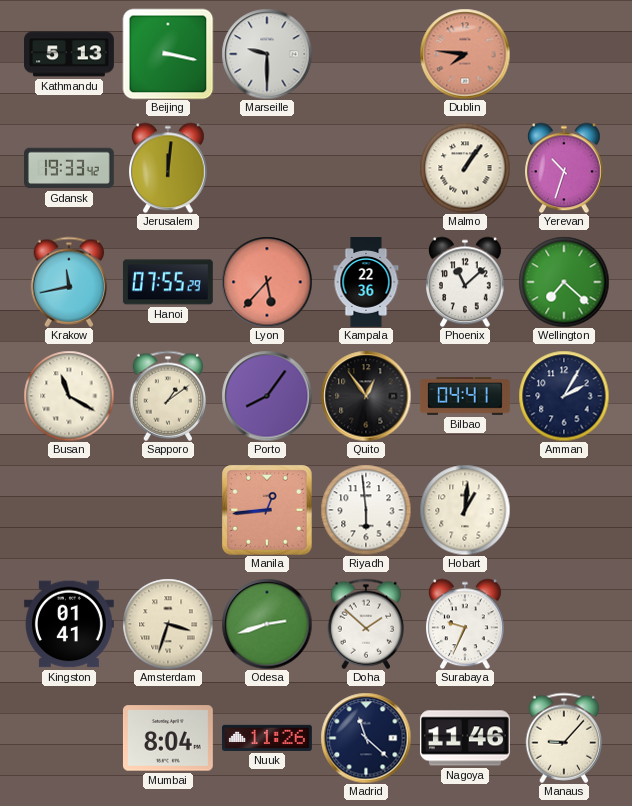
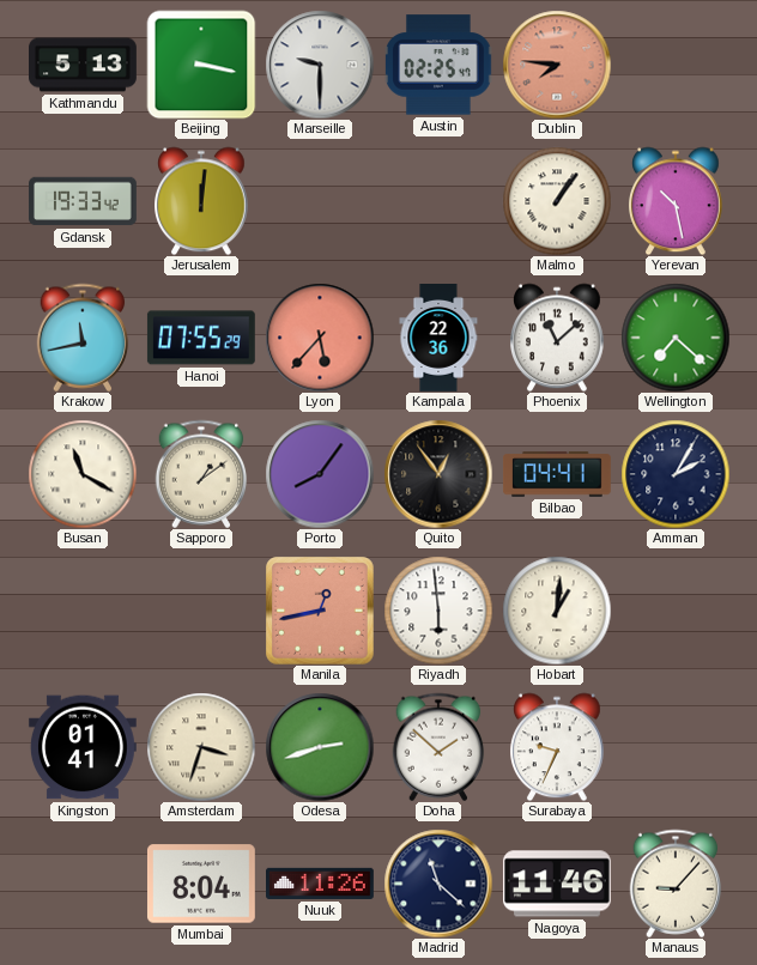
Austin: none -> 02:25
Yerevan: 10:33 -> 10:28
Manila: 12:44 -> 12:43
